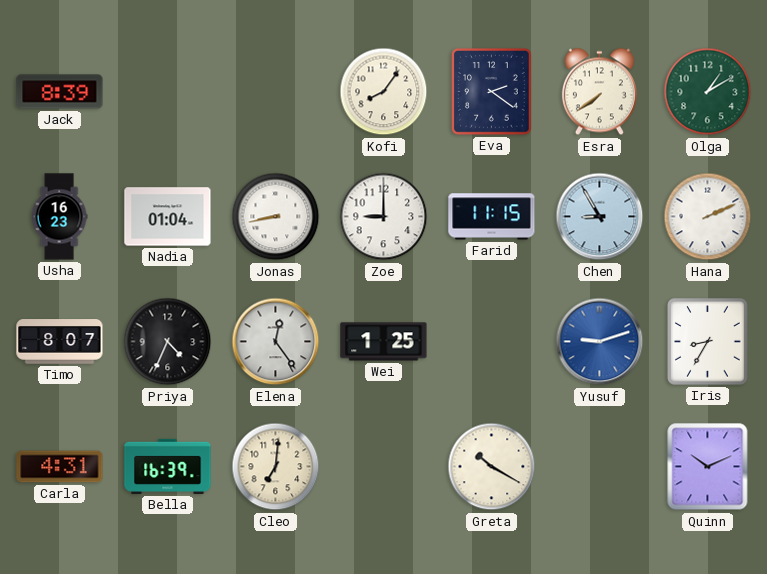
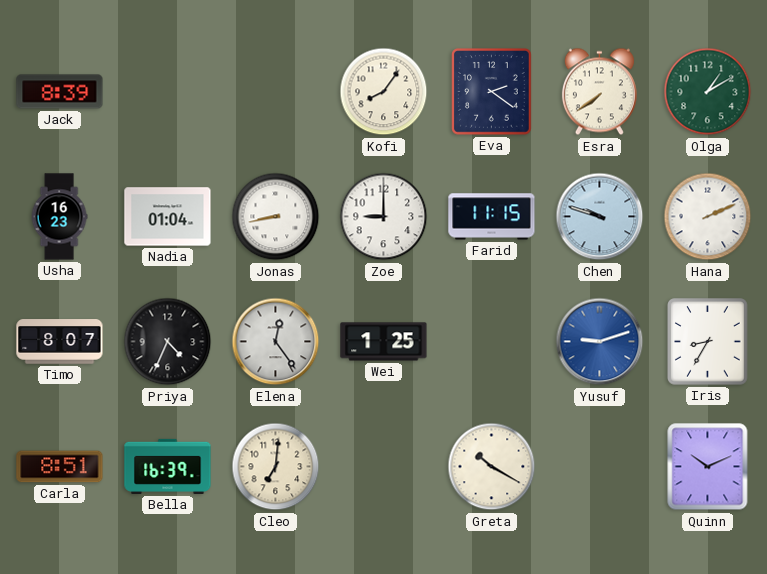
Chen: 8:55 -> 9:48
Carla: 4:31 -> 8:51
